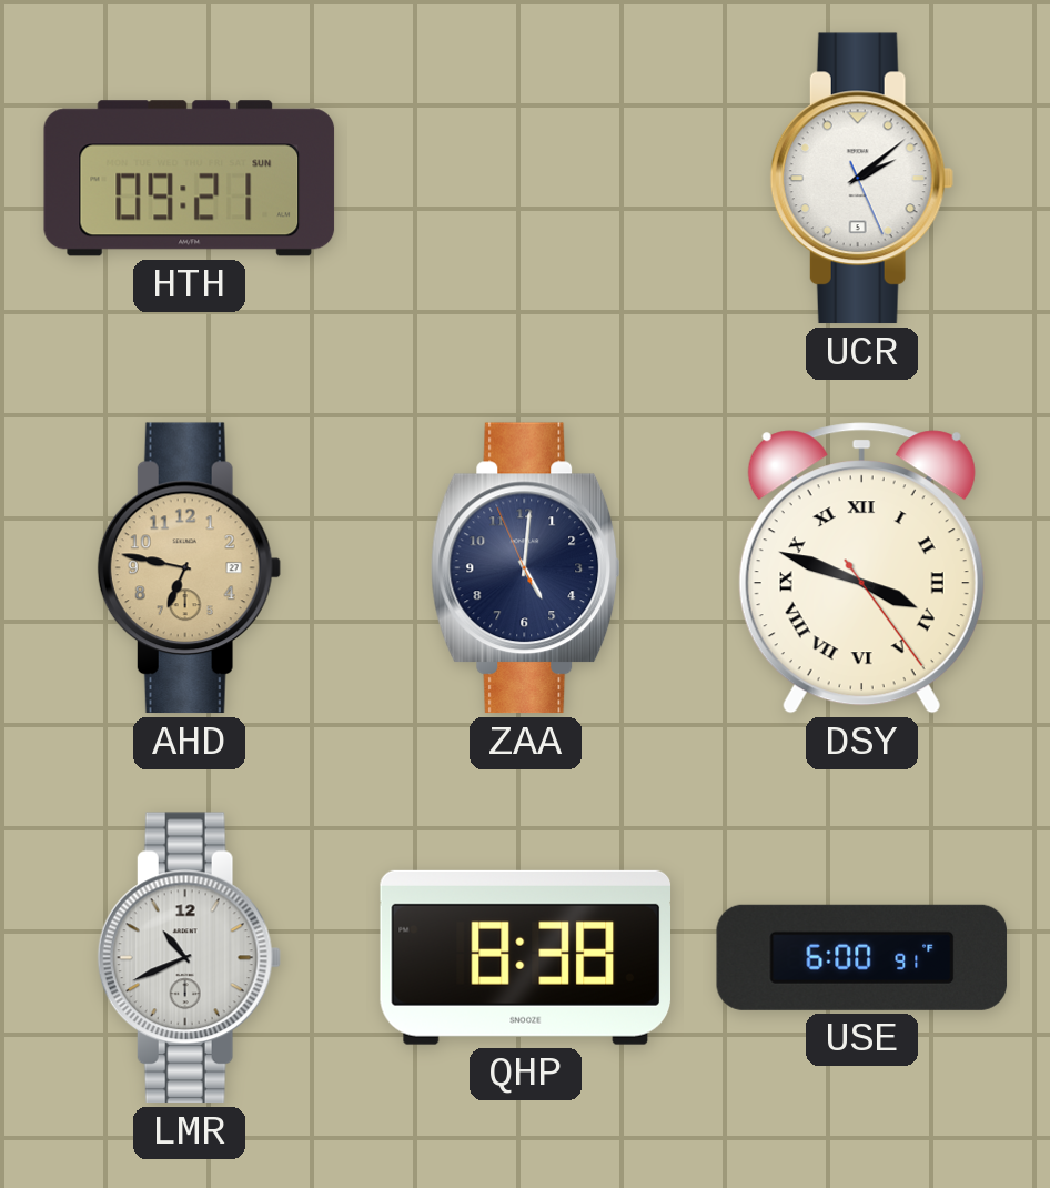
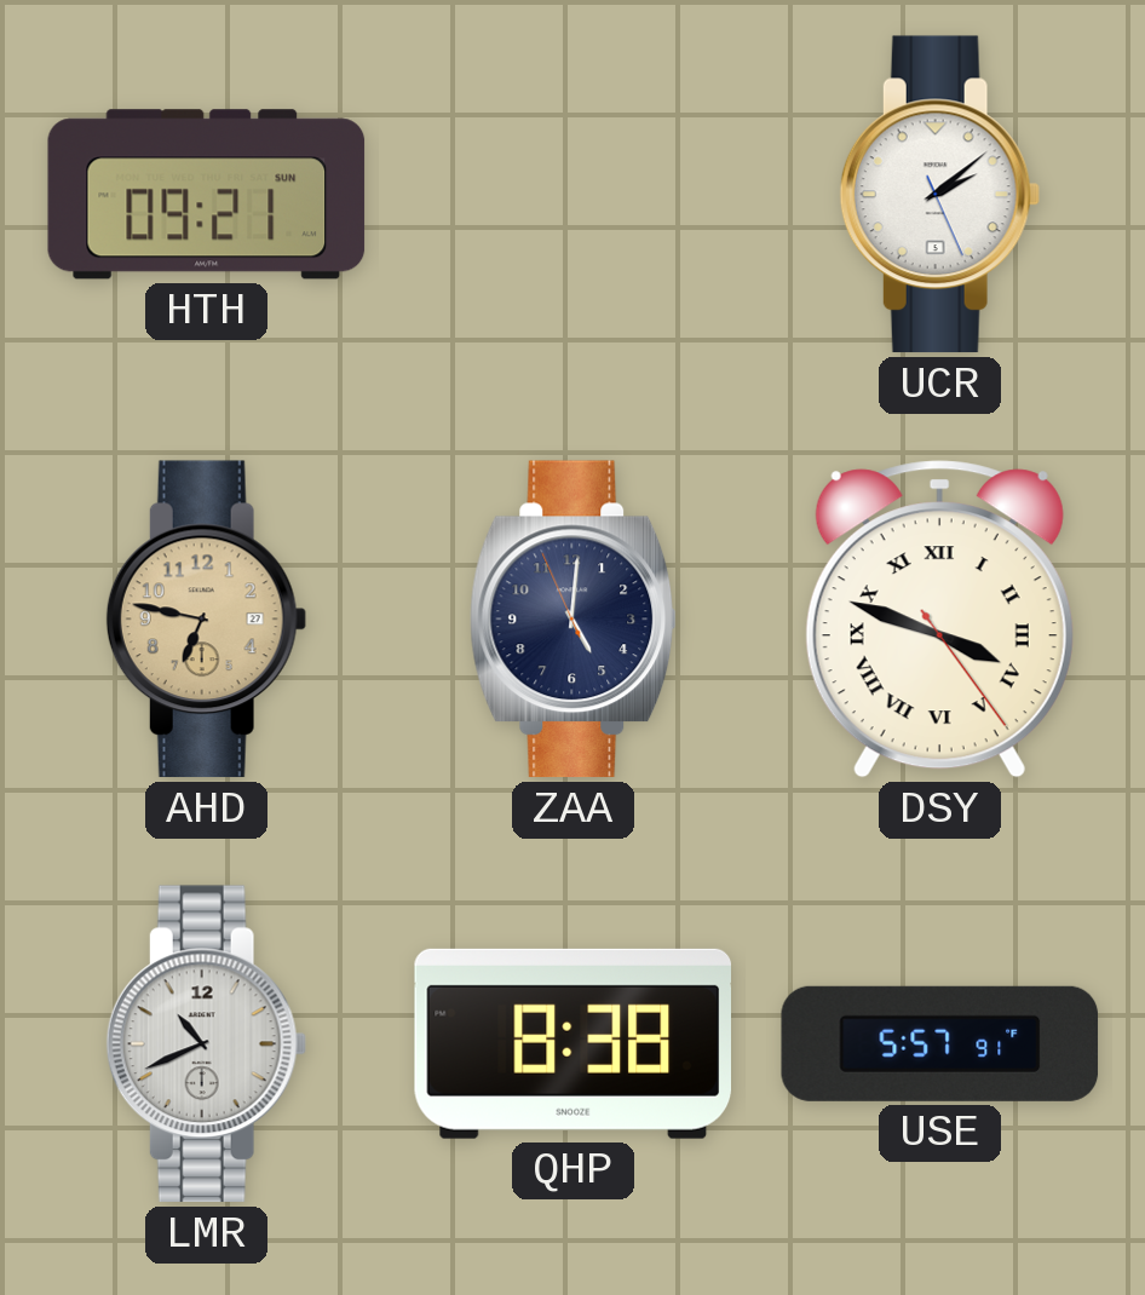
USE: 6:00 -> 5:57
